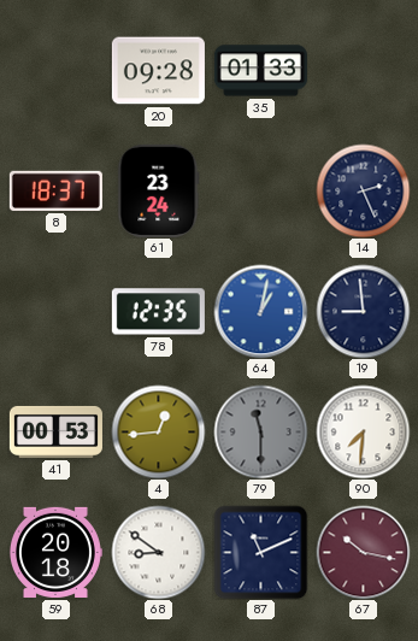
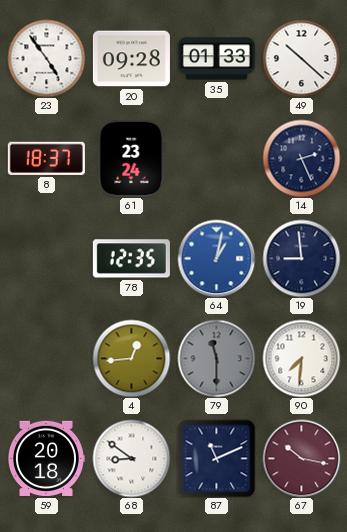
23: none -> 4:54
49: none -> 10:22
41: 00:53 -> none
